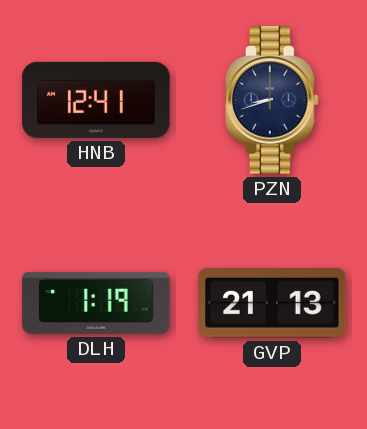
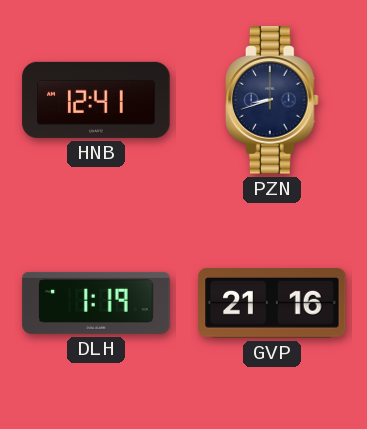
GVP: 21:13 -> 21:16
